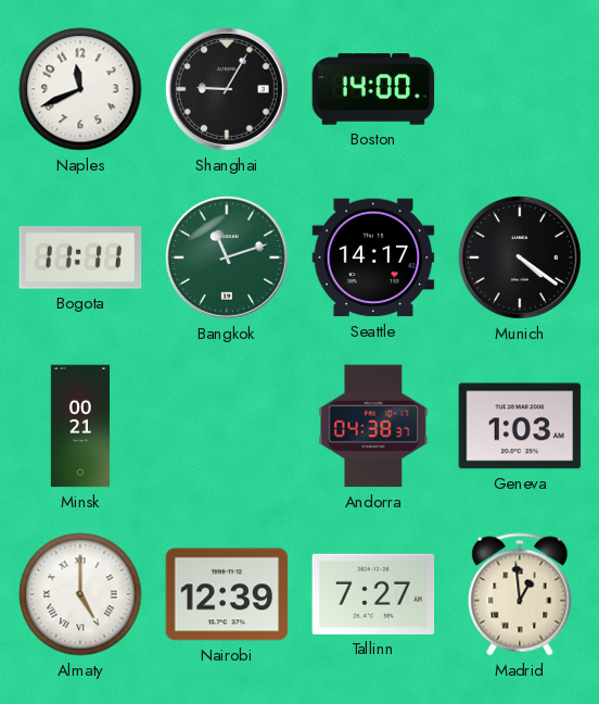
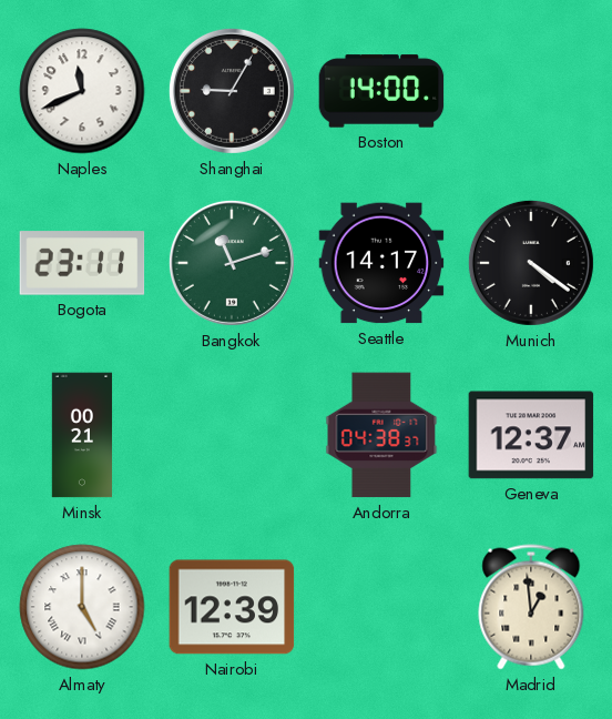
Bogota: 11:11 -> 23:11
Geneva: 1:03 -> 12:37
Tallinn: 7:27 -> none
